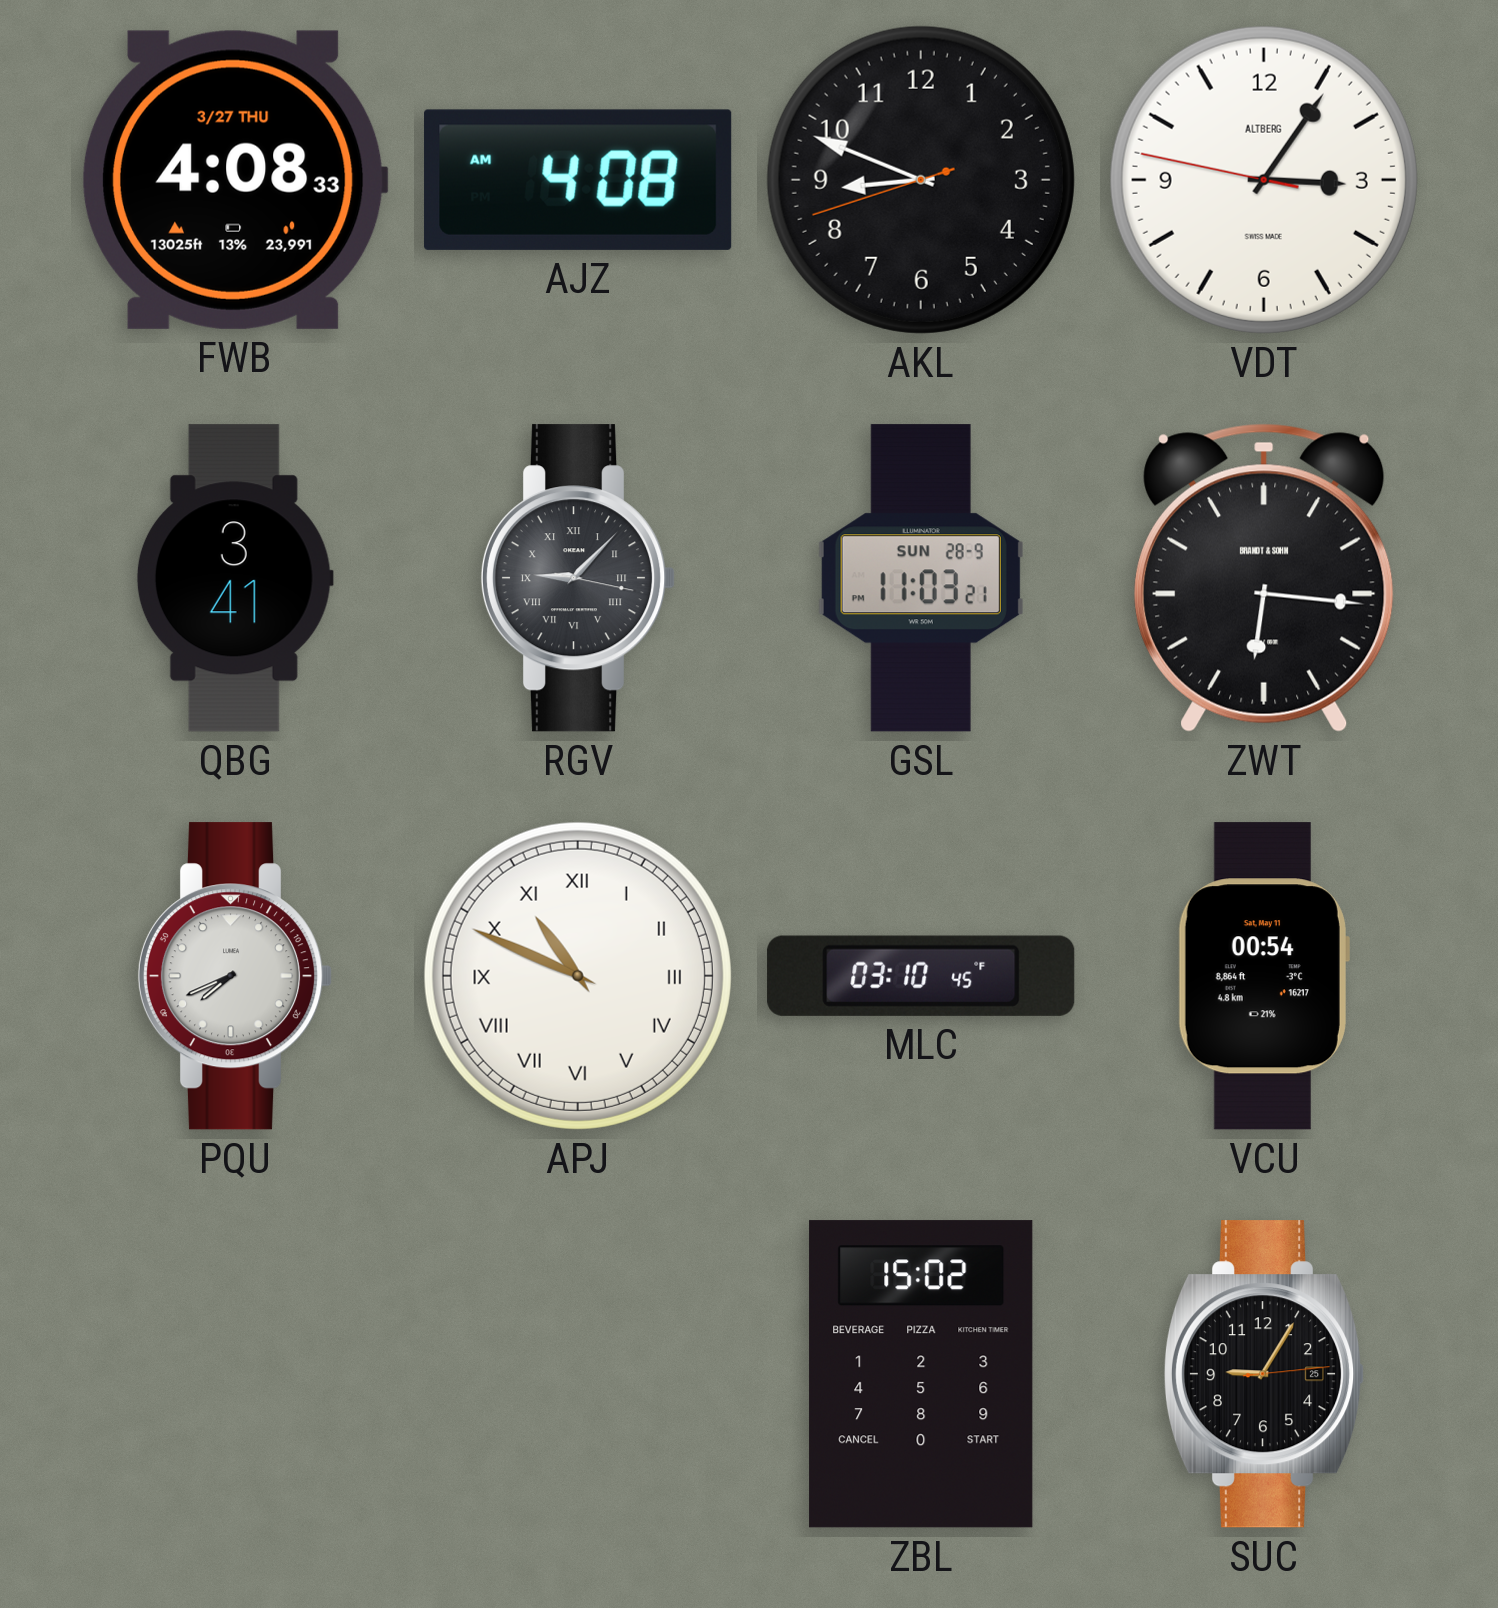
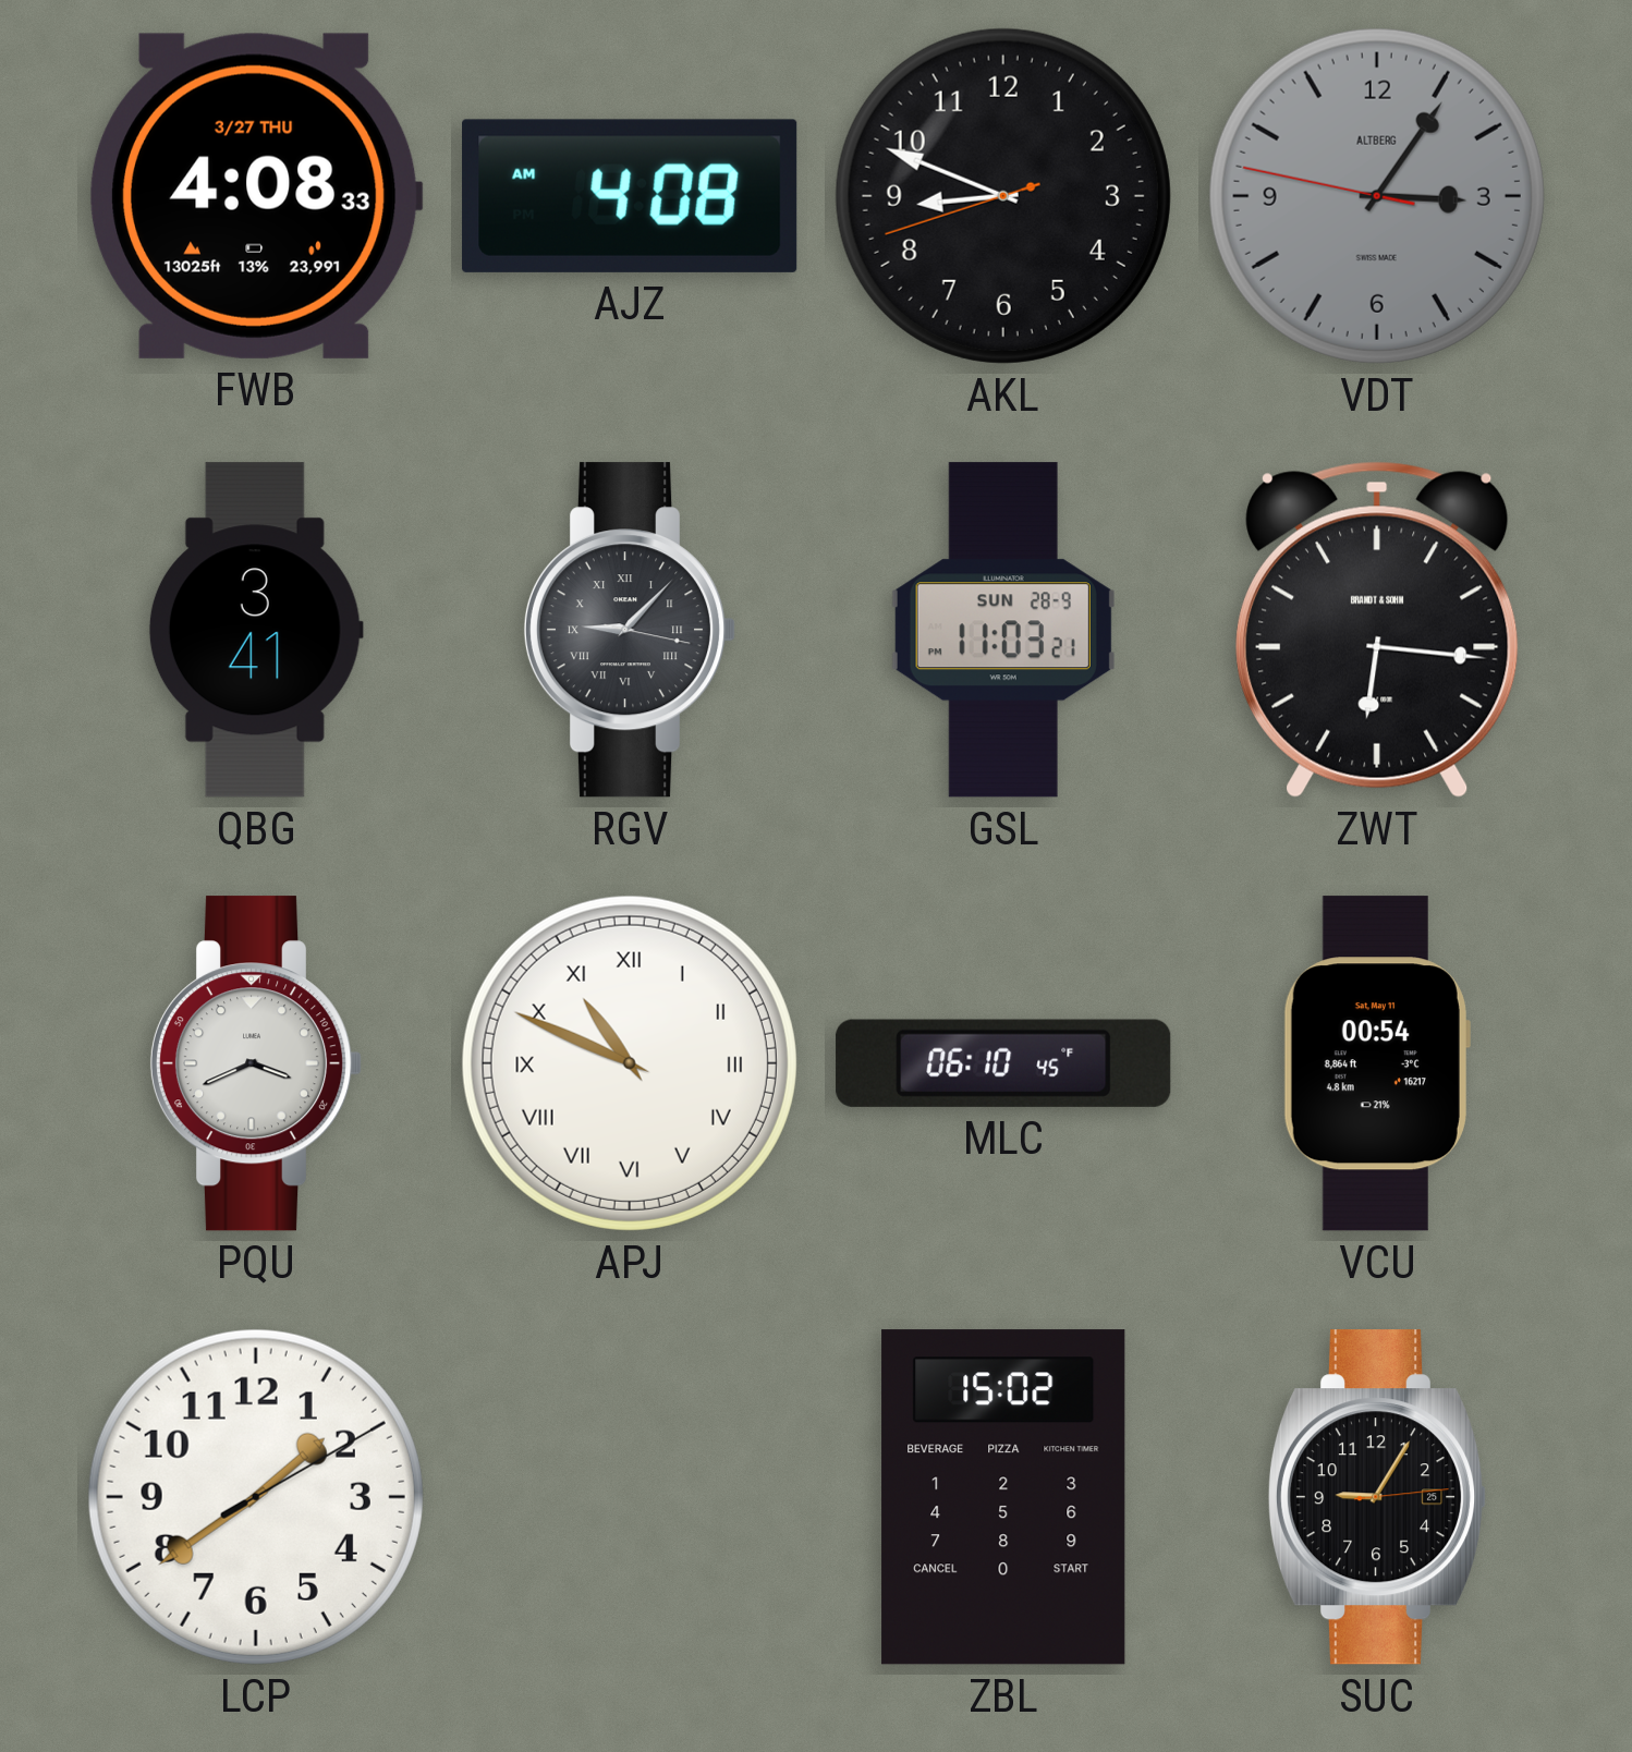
VDT dial: white -> grey
PQU: 7:41 -> 3:41
MLC: 03:10 -> 06:10
LCP: none -> 1:39
